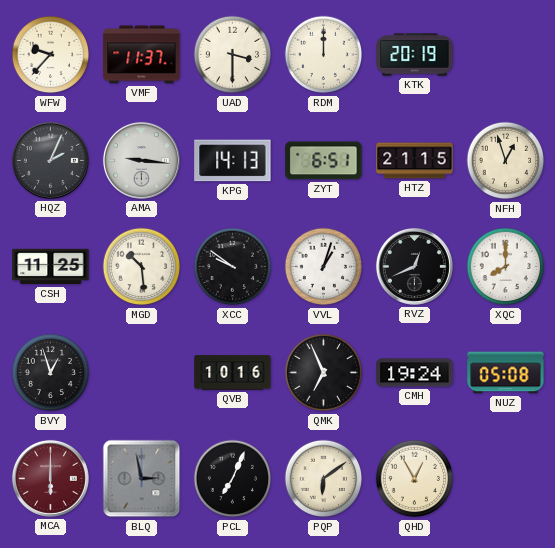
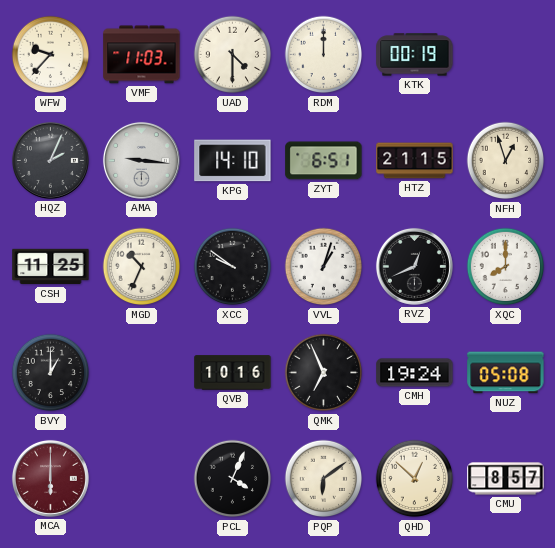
VMF: 11:37 -> 11:03
UAD: 3:30 -> 4:30
KTK: 20:19 -> 00:19
KPG: 14:13 -> 14:10
MGD: 10:29 -> 10:34
BVY: 12:57 -> 1:00
BLQ: 2:58 -> none
PCL: 7:04 -> 4:04
QHD: 12:55 -> 12:52
CMU: none -> 8:57
